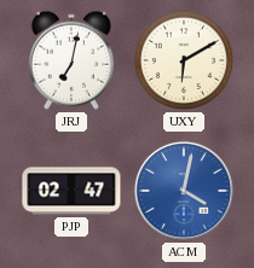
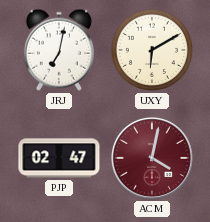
ACM dial: blue -> burgundy
